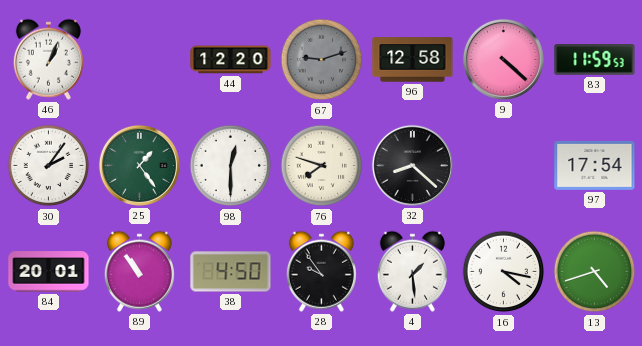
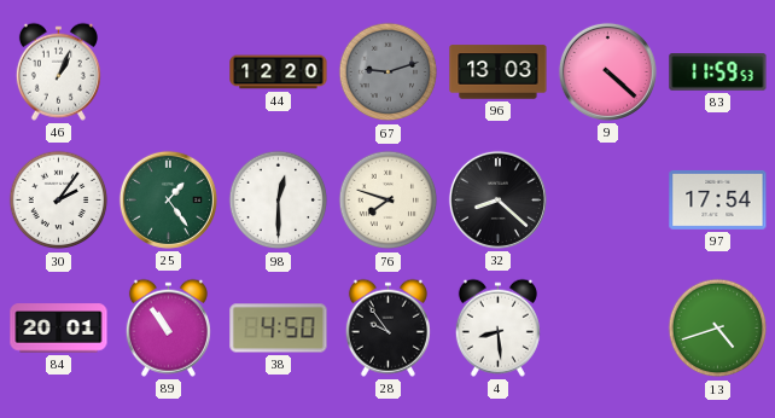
96: 12:58 -> 13:03
4: 1:29 -> 8:29
16: 4:17 -> none
